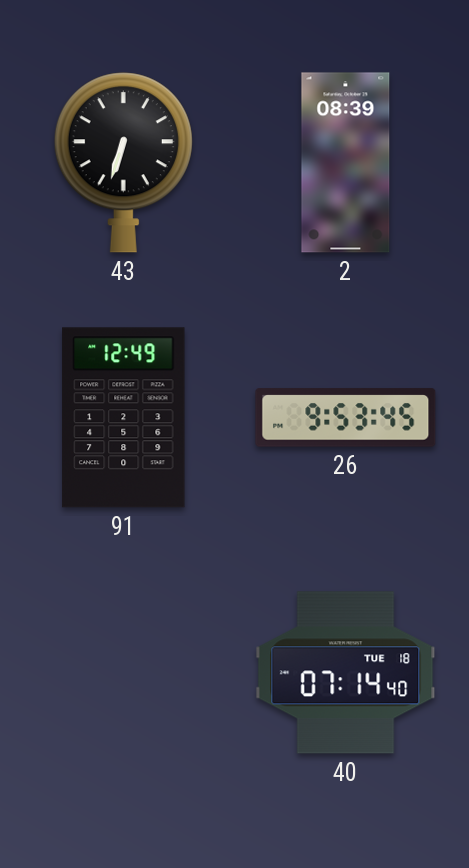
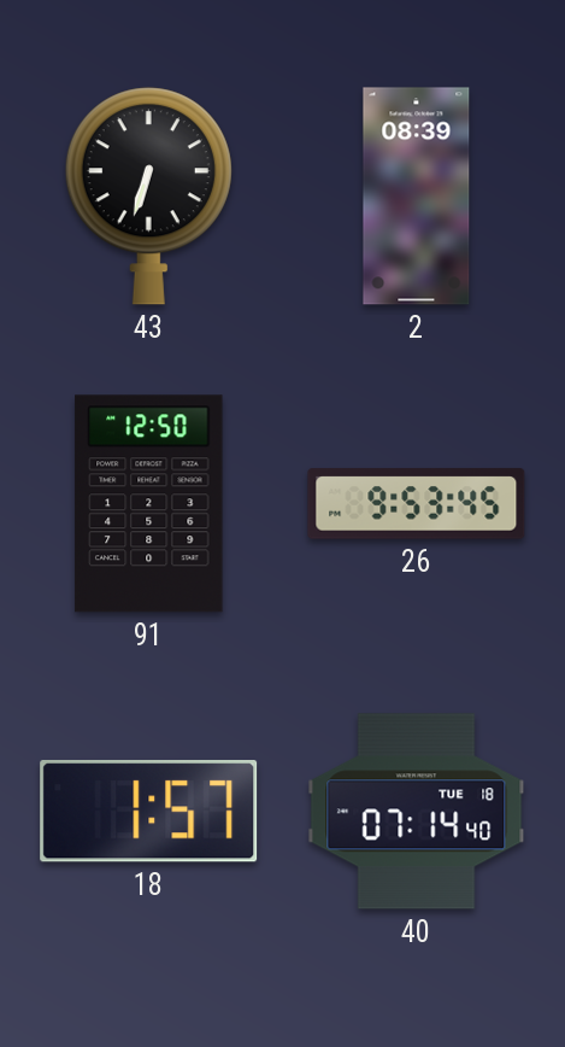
91: 12:49 -> 12:50
18: none -> 1:57
